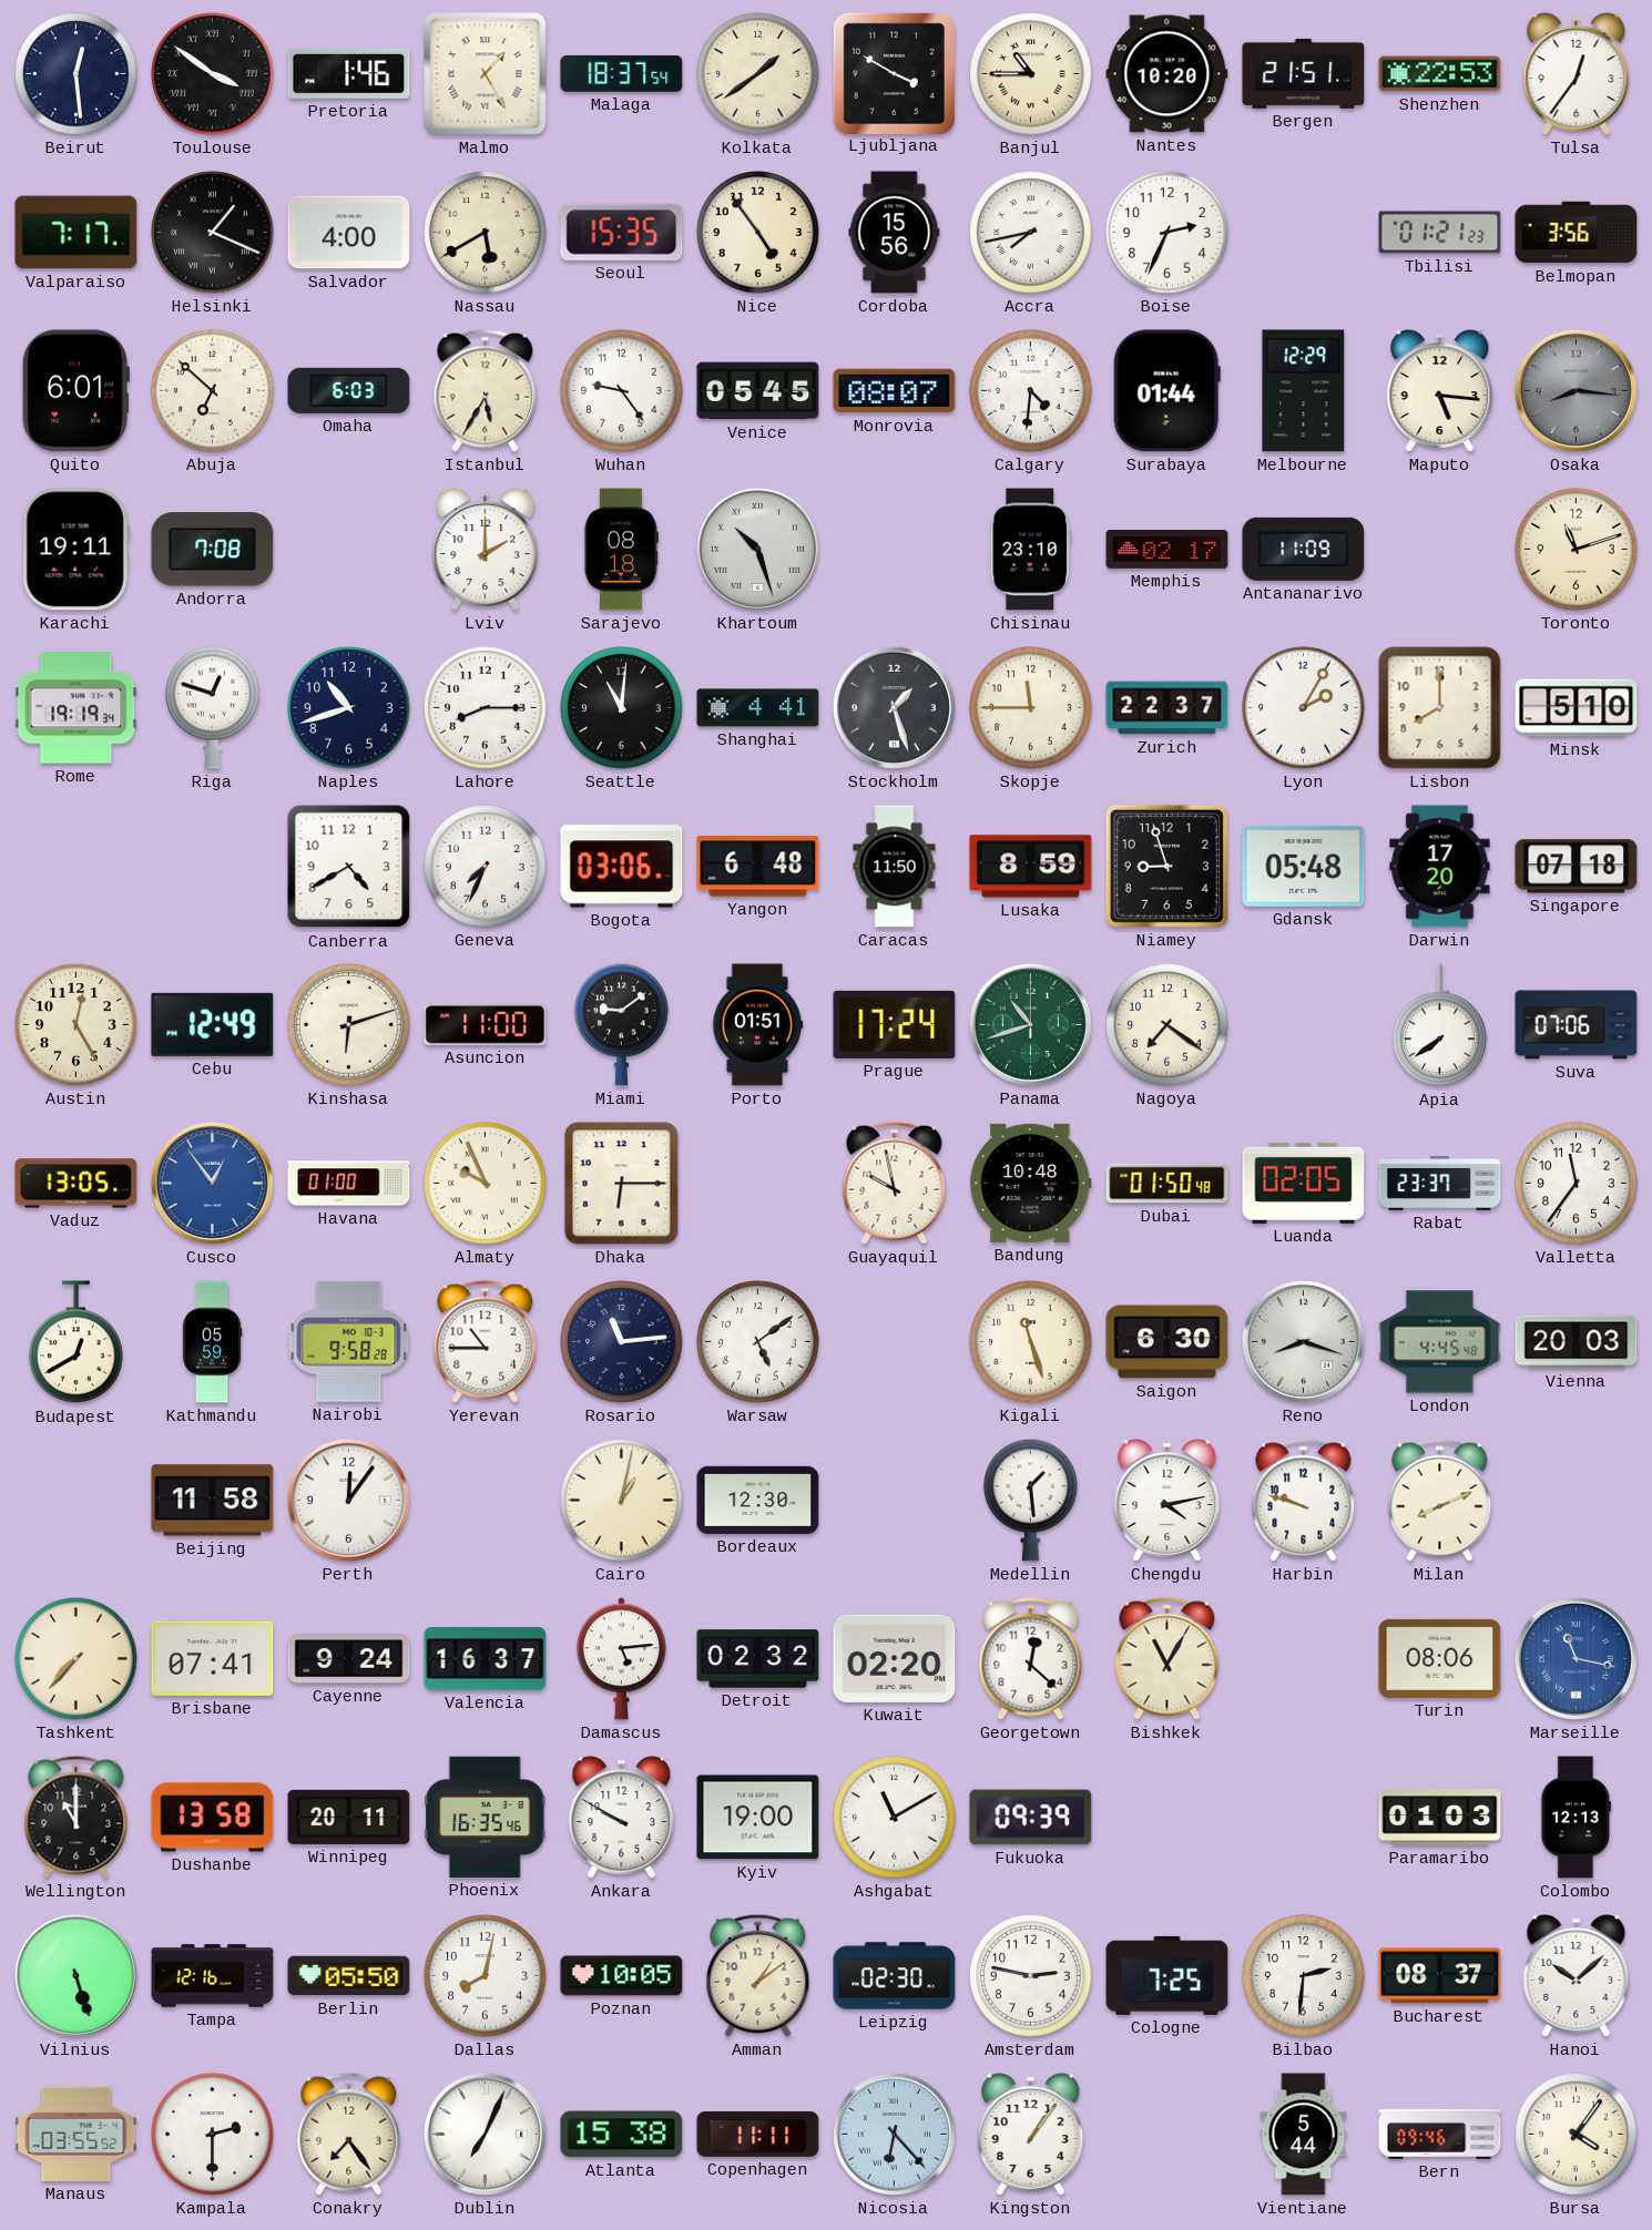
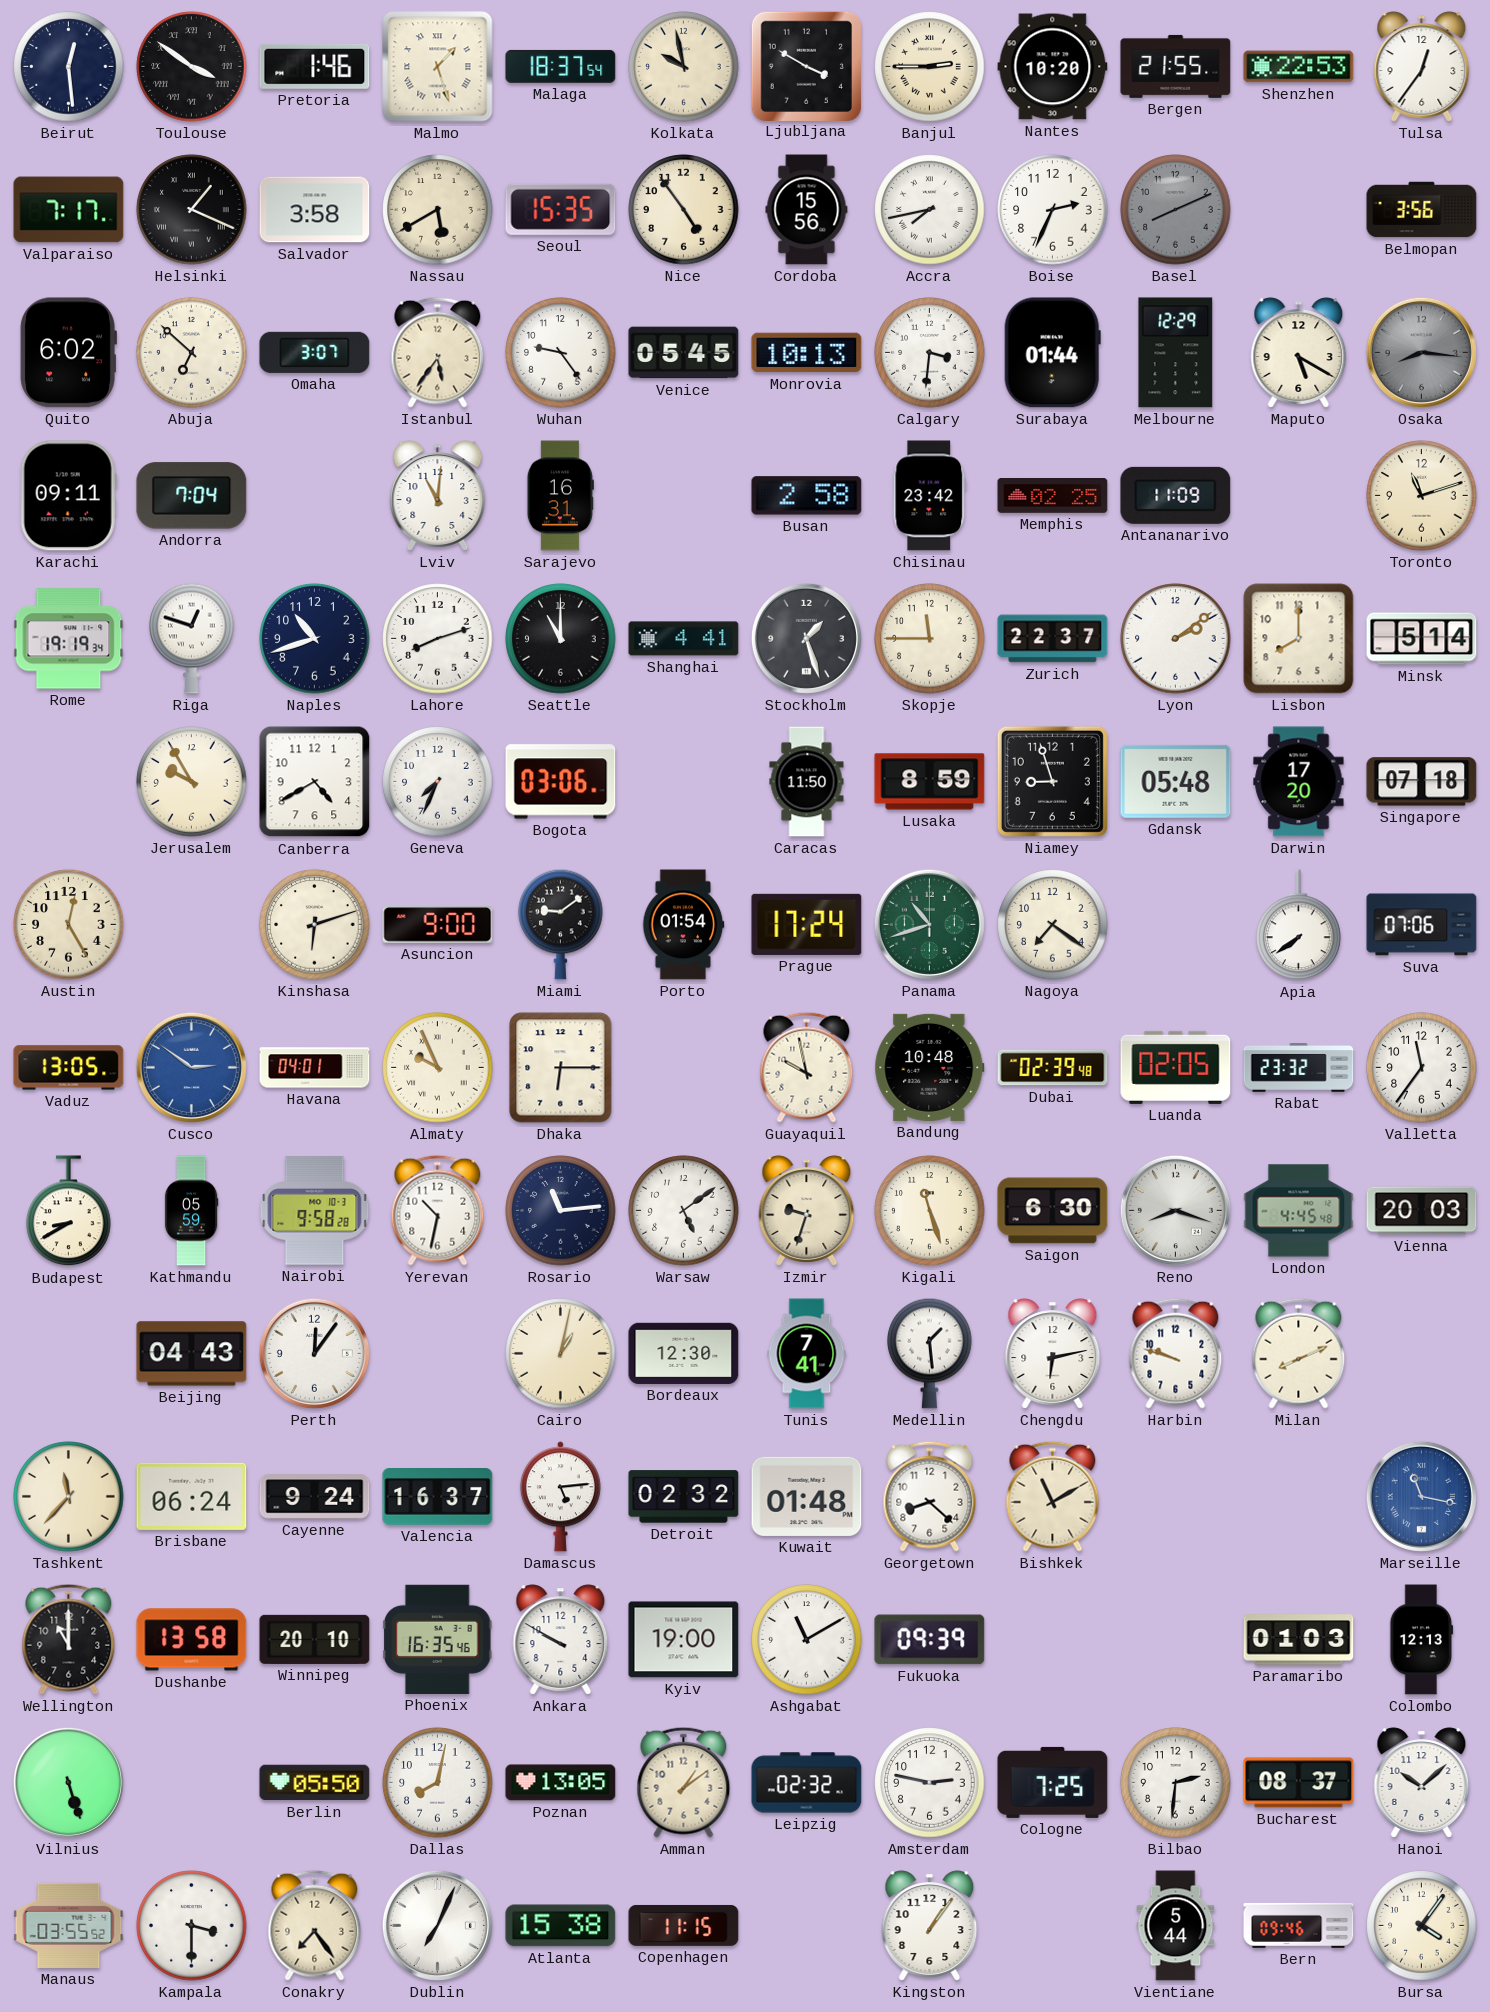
Malmo: 1:25 -> 1:27
Kolkata: 1:39 -> 9:58
Banjul: 10:45 -> 2:45
Bergen: 21:51 -> 21:55
Salvador: 4:00 -> 3:58
Basel: none -> 8:11
Tbilisi: 01:21 -> none
Quito: 6:01 -> 6:02
Omaha: 6:03 -> 3:07
Istanbul: 5:35 -> 5:36
Monrovia: 08:07 -> 10:13
Calgary: 4:31 -> 3:31
Maputo: 5:16 -> 5:20
Karachi: 19:11 -> 09:11
Andorra: 7:08 -> 7:04
Lviv: 2:00 -> 11:01
Sarajevo: 08:18 -> 16:31
Khartoum: 10:27 -> none
Busan: none -> 2:58
Chisinau: 23:10 -> 23:42
Memphis: 02:17 -> 02:25
Lahore: 8:15 -> 8:12
Seattle: 11:01 -> 11:00
Lyon: 2:05 -> 2:09
Minsk: 5:10 -> 5:14
Jerusalem: none -> 9:55
Yangon: 6:48 -> none
Cebu: 12:49 -> none
Asuncion: 11:00 -> 9:00
Porto: 01:51 -> 01:54
Cusco: 12:54 -> 2:51
Havana: 01:00 -> 04:01
Dubai: 01:50 -> 02:39
Rabat: 23:37 -> 23:32
Budapest: 12:40 -> 8:40
Yerevan: 10:45 -> 10:32
Izmir: none -> 9:33
Beijing: 11:58 -> 04:43
Tunis: none -> 7:41
Chengdu: 4:13 -> 6:13
Tashkent: 7:37 -> 11:37
Brisbane: 07:41 -> 06:24
Kuwait: 02:20 -> 01:48
Georgetown: 12:22 -> 8:22
Bishkek: 11:05 -> 11:10
Turin: 08:06 -> none
Winnipeg: 20:11 -> 20:10
Tampa: 12:16 -> none
Poznan: 10:05 -> 13:05
Leipzig: 02:30 -> 02:32
Kampala: 2:30 -> 3:30
Copenhagen: 11:11 -> 11:15
Nicosia: 6:23 -> none
